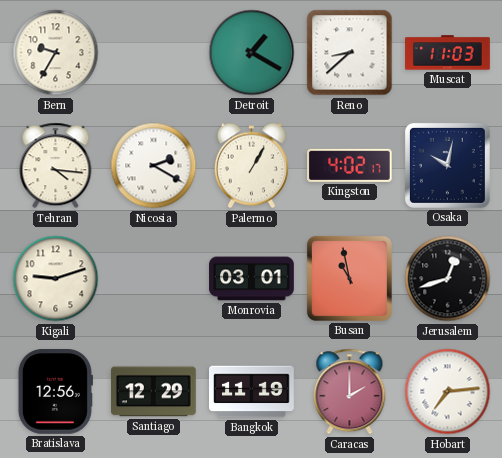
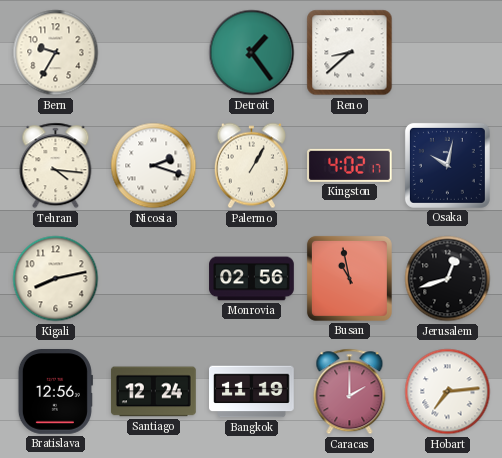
Detroit: 1:20 -> 1:24
Muscat: 11:03 -> none
Nicosia: 2:20 -> 2:18
Kigali: 9:12 -> 8:13
Monrovia: 03:01 -> 02:56
Santiago: 12:29 -> 12:24
